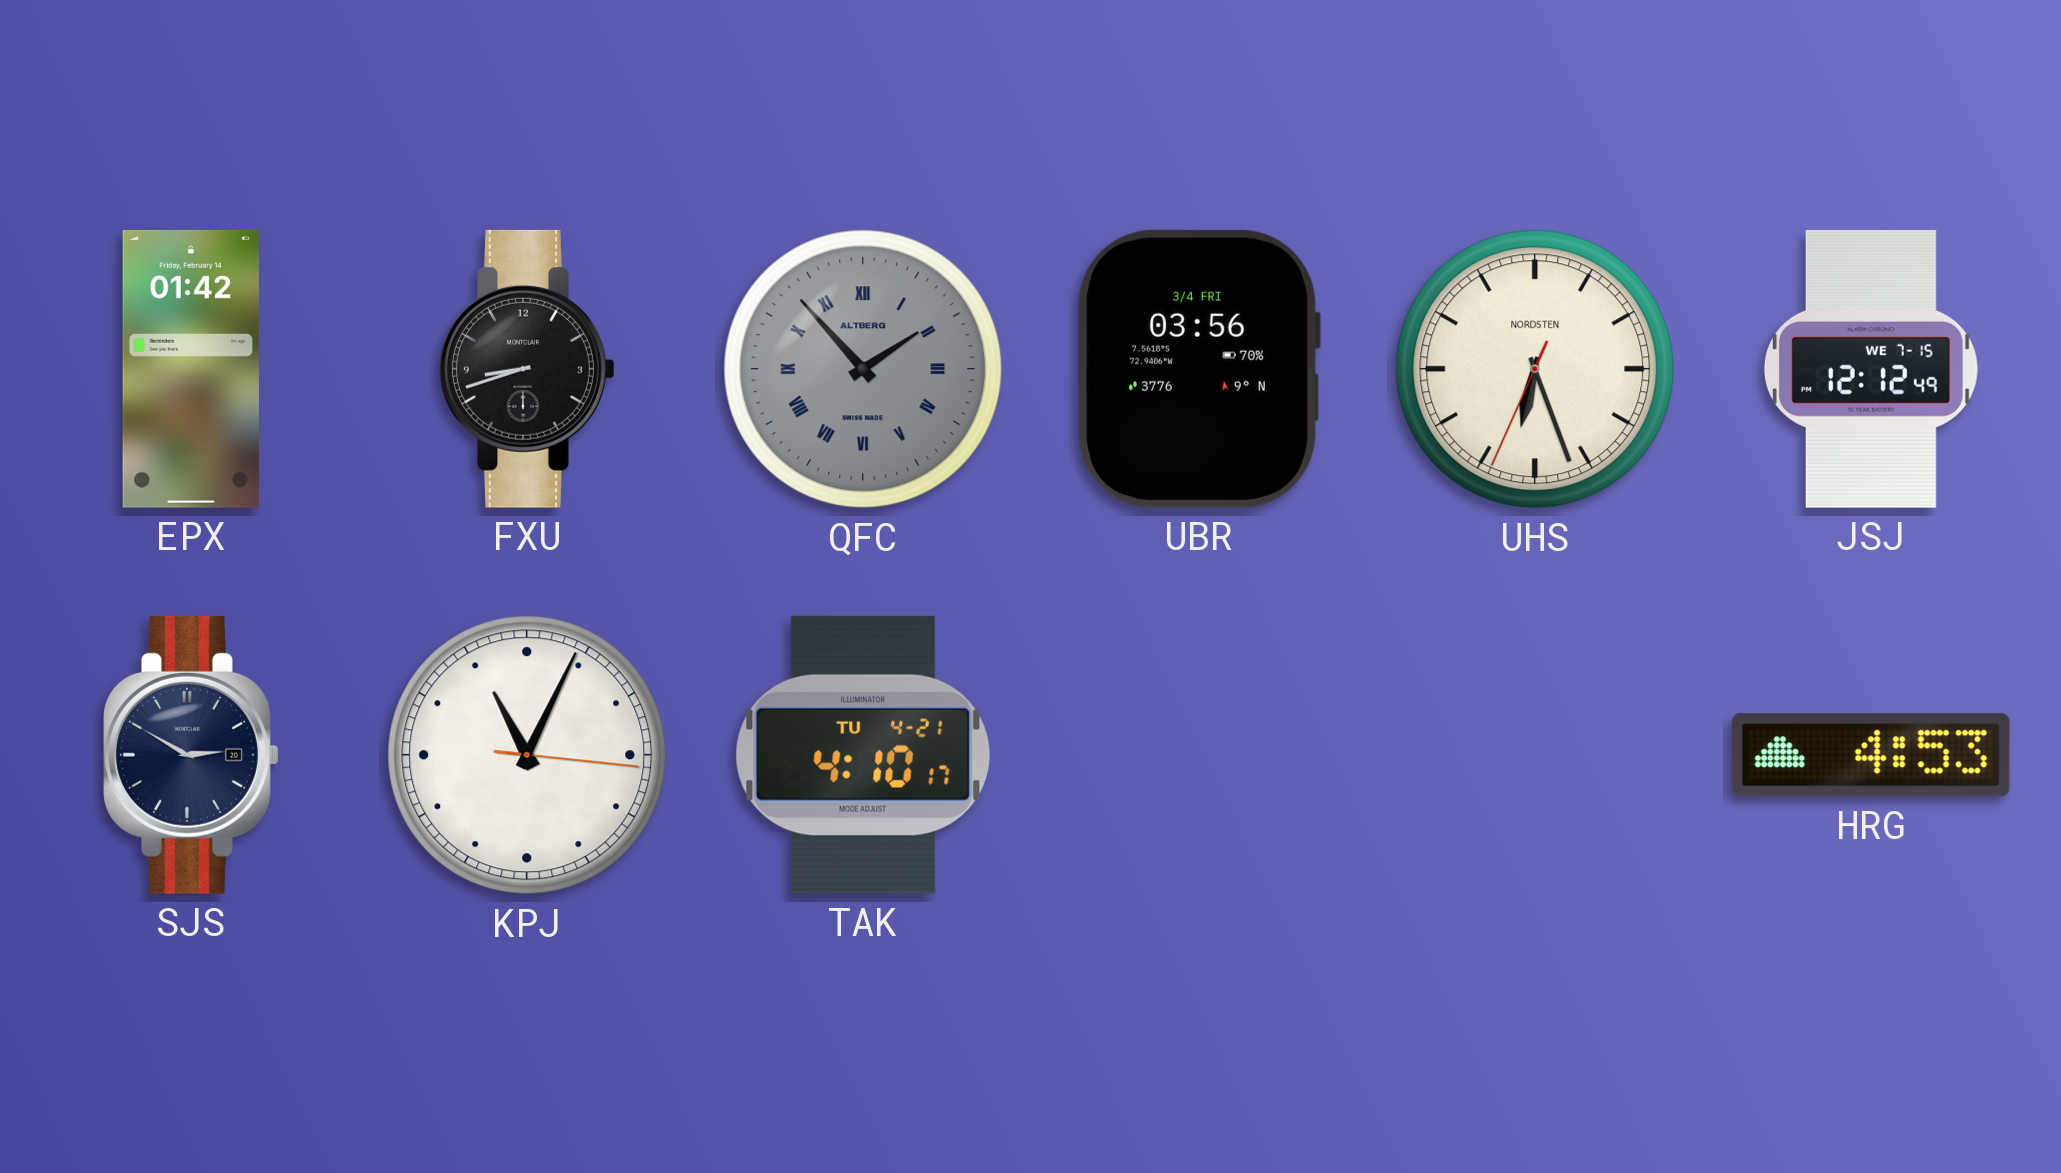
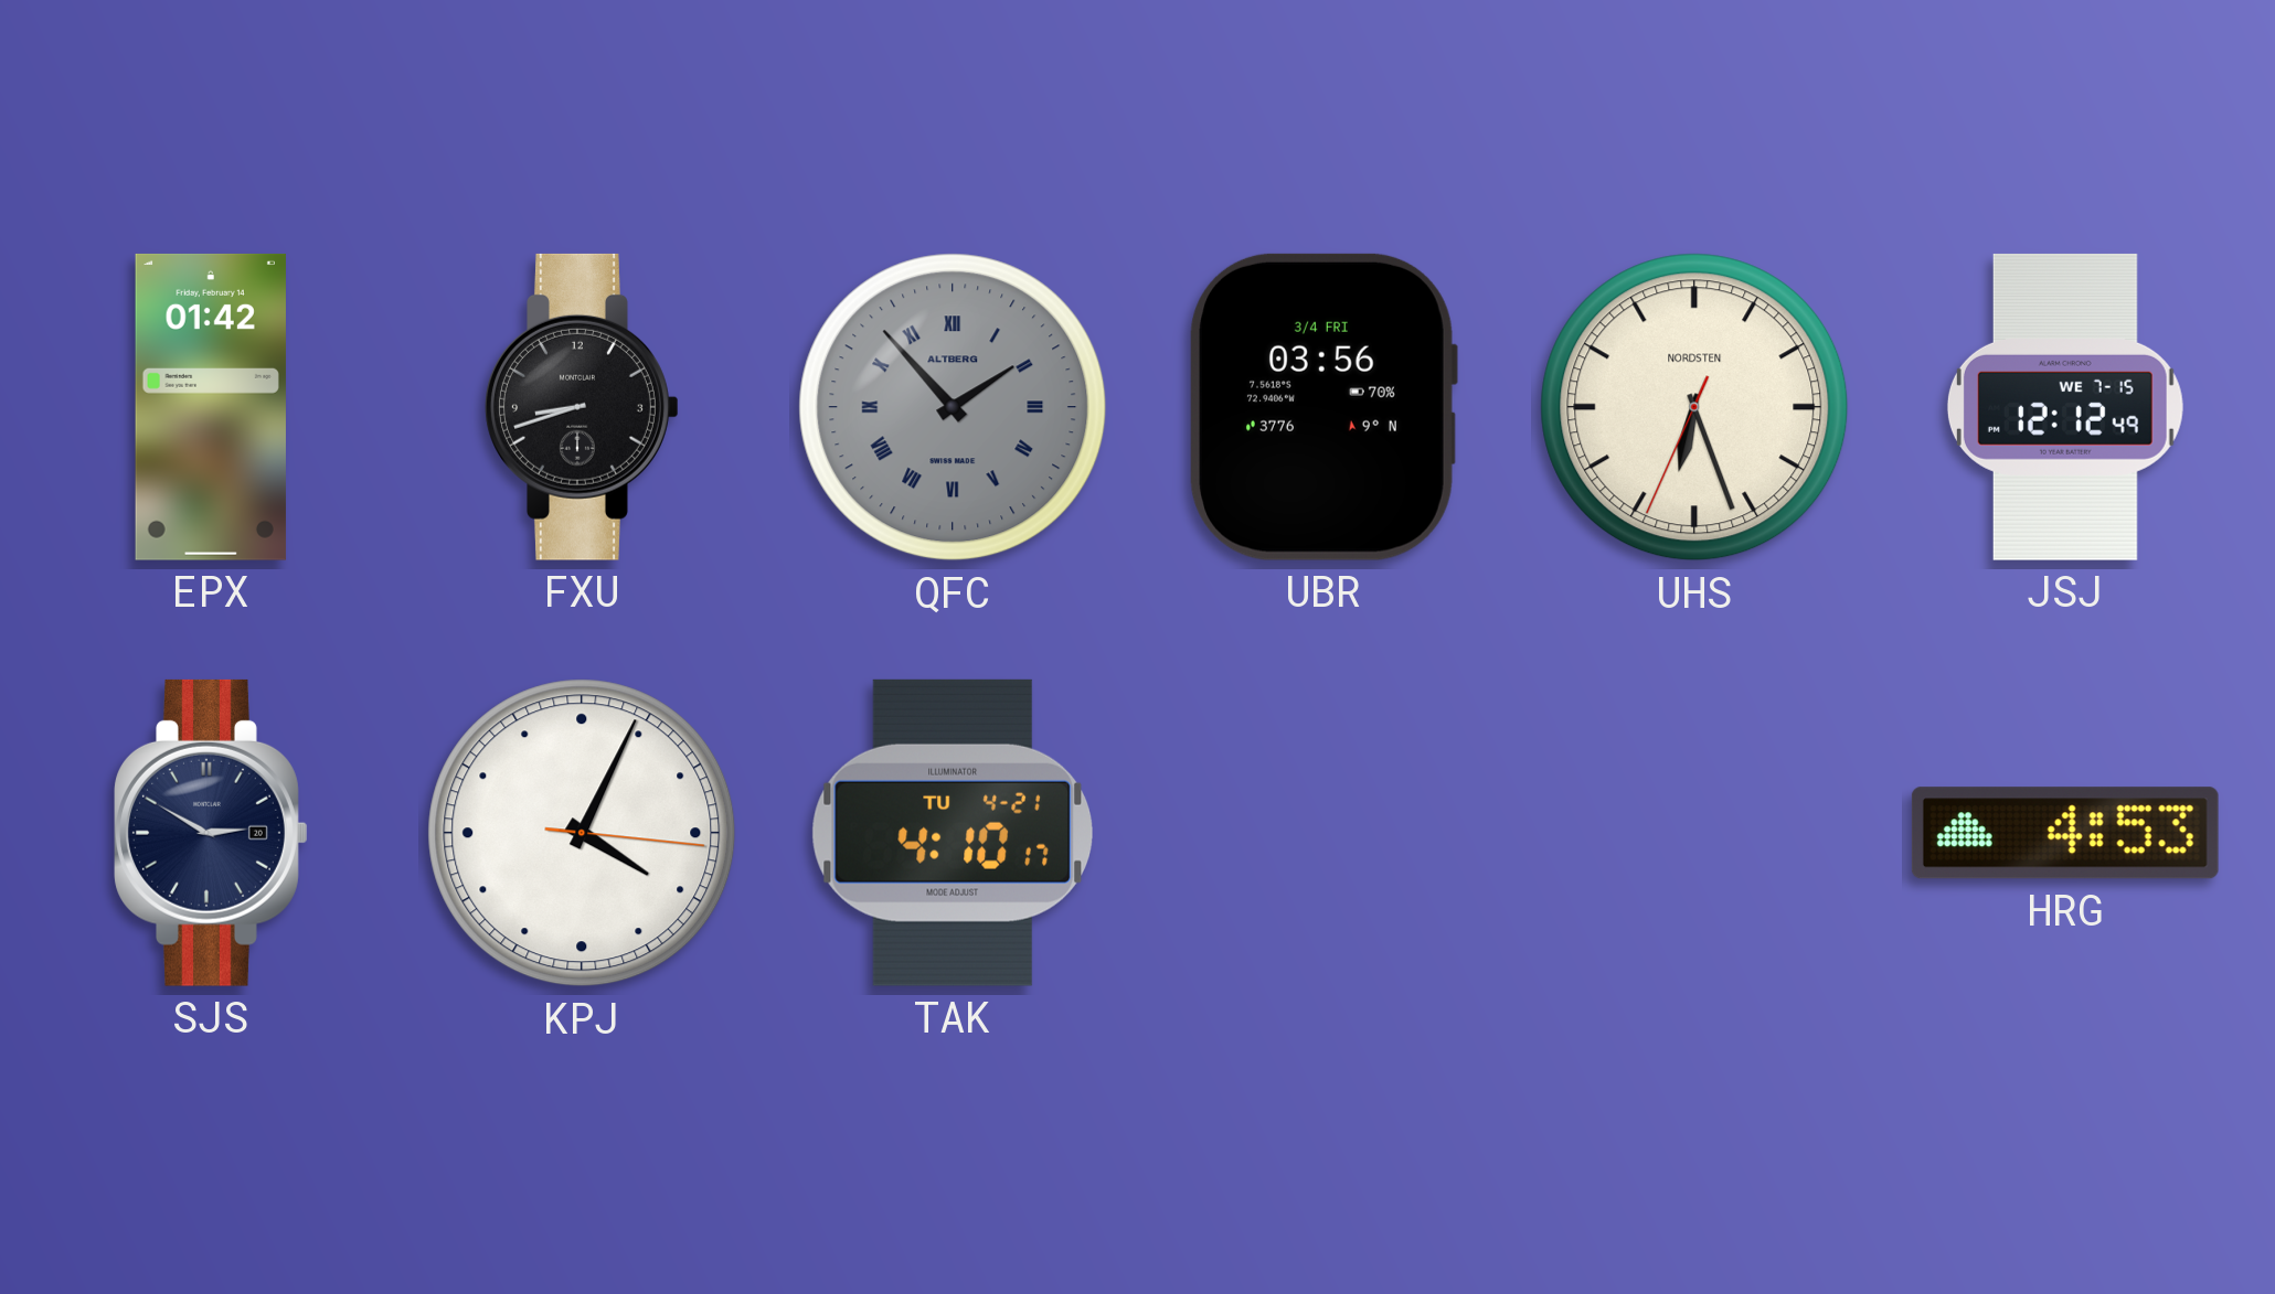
KPJ: 11:04 -> 4:04
